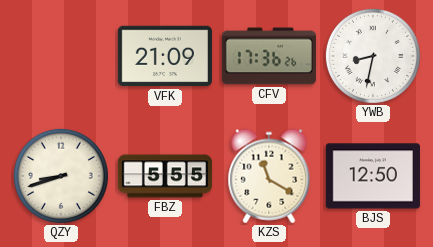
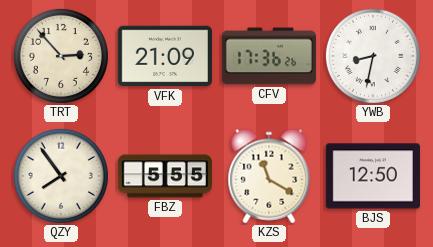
TRT: none -> 2:53
QZY: 8:42 -> 7:54
